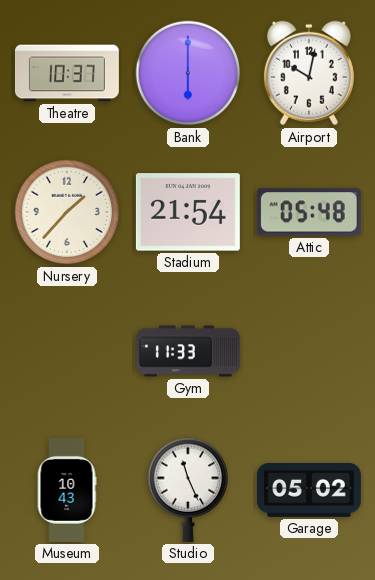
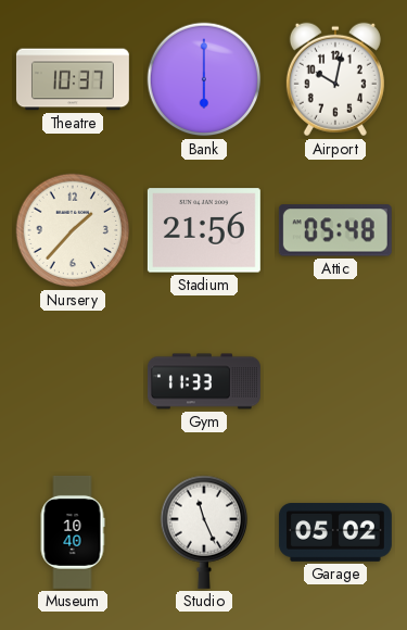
Stadium: 21:54 -> 21:56
Museum: 10:43 -> 10:40
